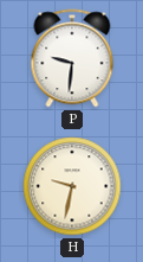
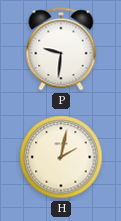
H: 9:32 -> 2:02
